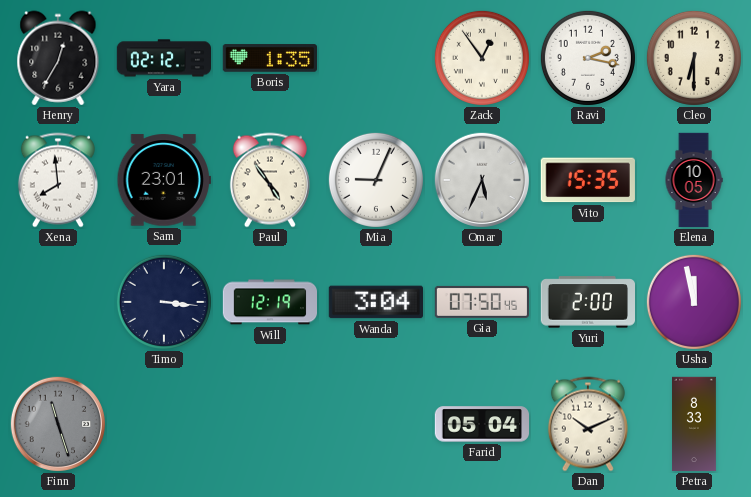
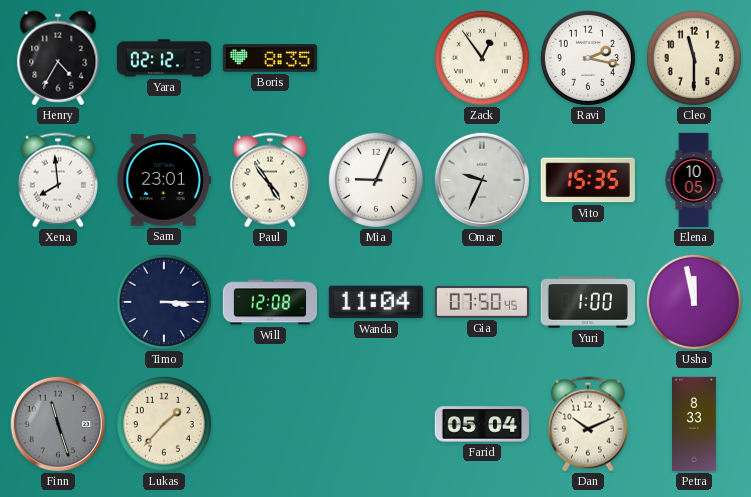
Henry: 12:35 -> 4:35
Boris: 1:35 -> 8:35
Cleo: 6:30 -> 11:30
Omar: 5:34 -> 9:34
Timo: 3:16 -> 3:15
Will: 12:19 -> 12:08
Wanda: 3:04 -> 11:04
Yuri: 2:00 -> 1:00
Lukas: none -> 1:37
